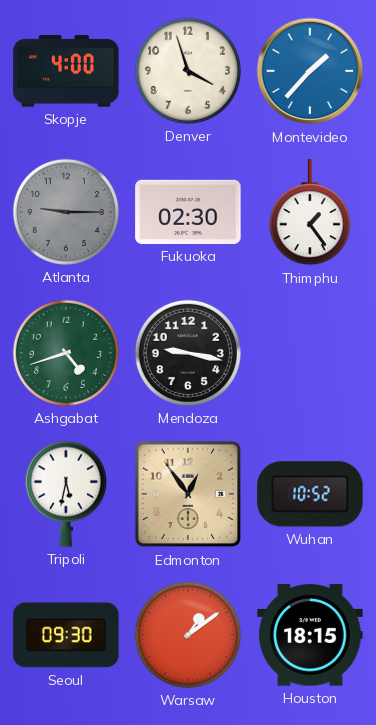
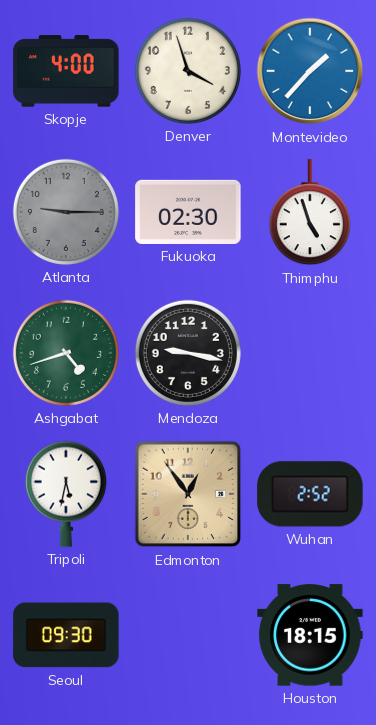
Thimphu: 1:24 -> 4:57
Wuhan: 10:52 -> 2:52
Warsaw: 1:09 -> none
